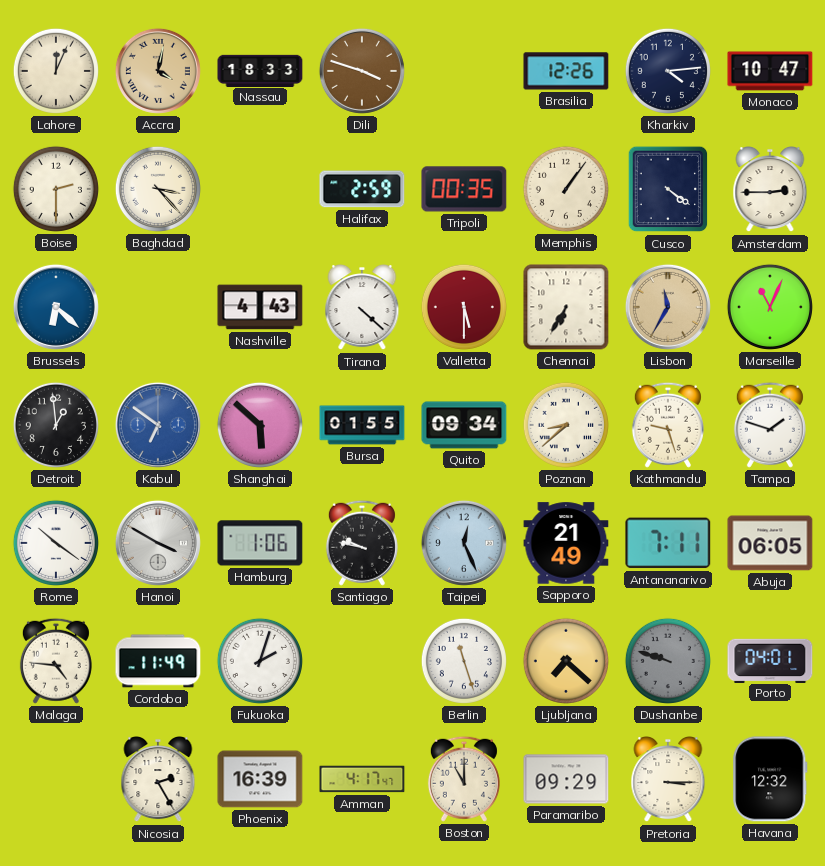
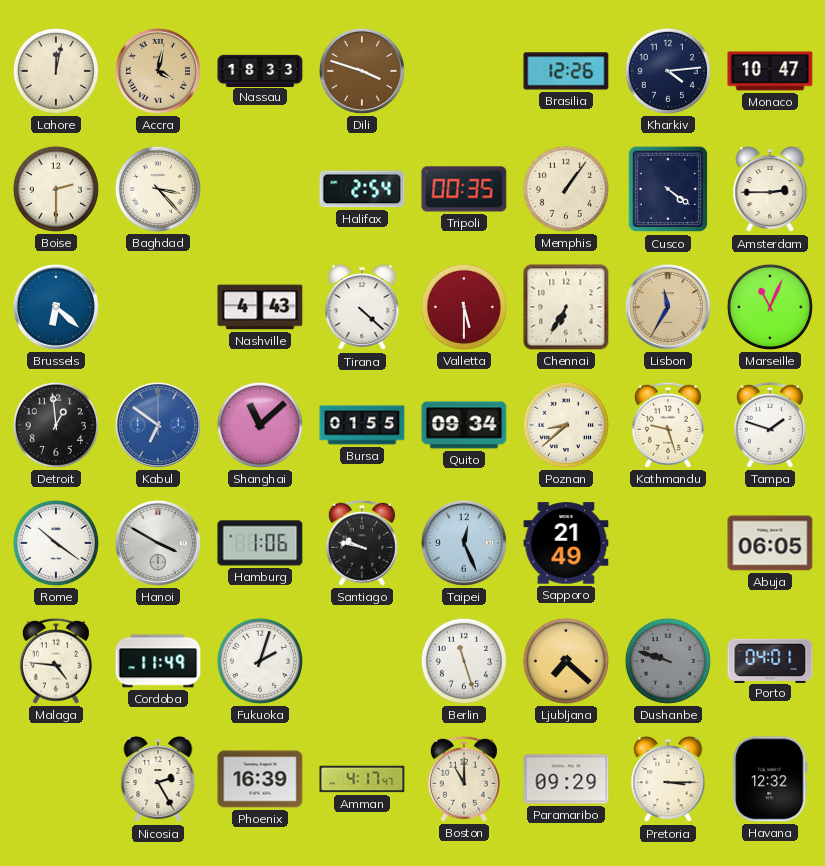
Lahore: 12:04 -> 12:02
Halifax: 2:59 -> 2:54
Shanghai: 5:52 -> 11:08
Antananarivo: 7:11 -> none
